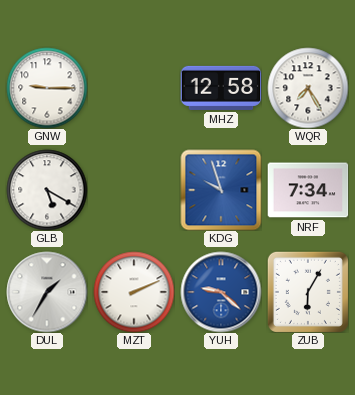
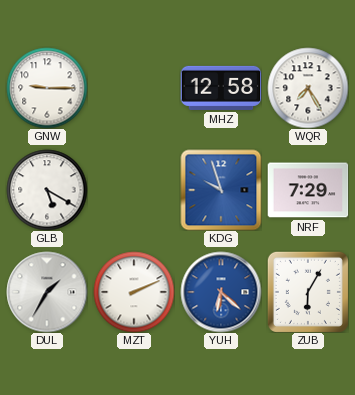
NRF: 7:34 -> 7:29
YUH: 9:22 -> 6:22
